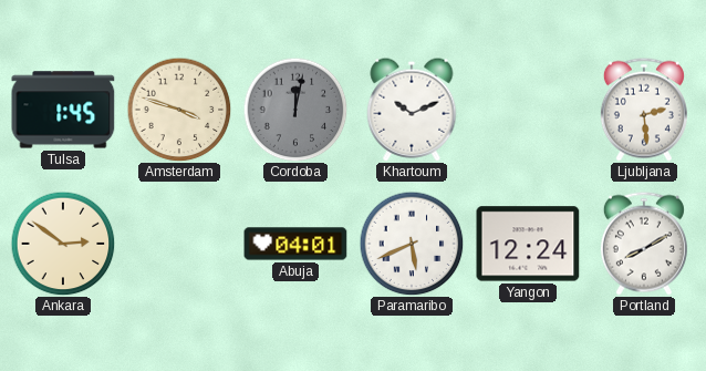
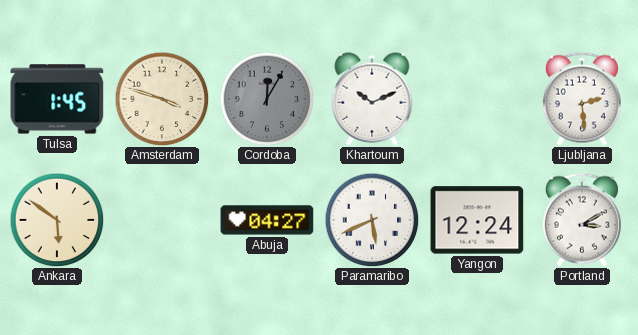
Cordoba: 12:02 -> 12:05
Ankara: 2:51 -> 5:51
Abuja: 04:01 -> 04:27
Portland: 8:10 -> 3:10
